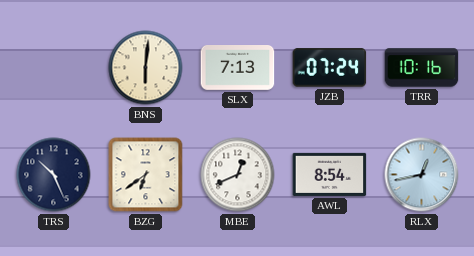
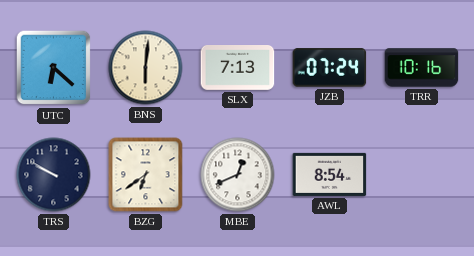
UTC: none -> 6:22
TRS: 10:26 -> 9:50
RLX: 12:43 -> none
